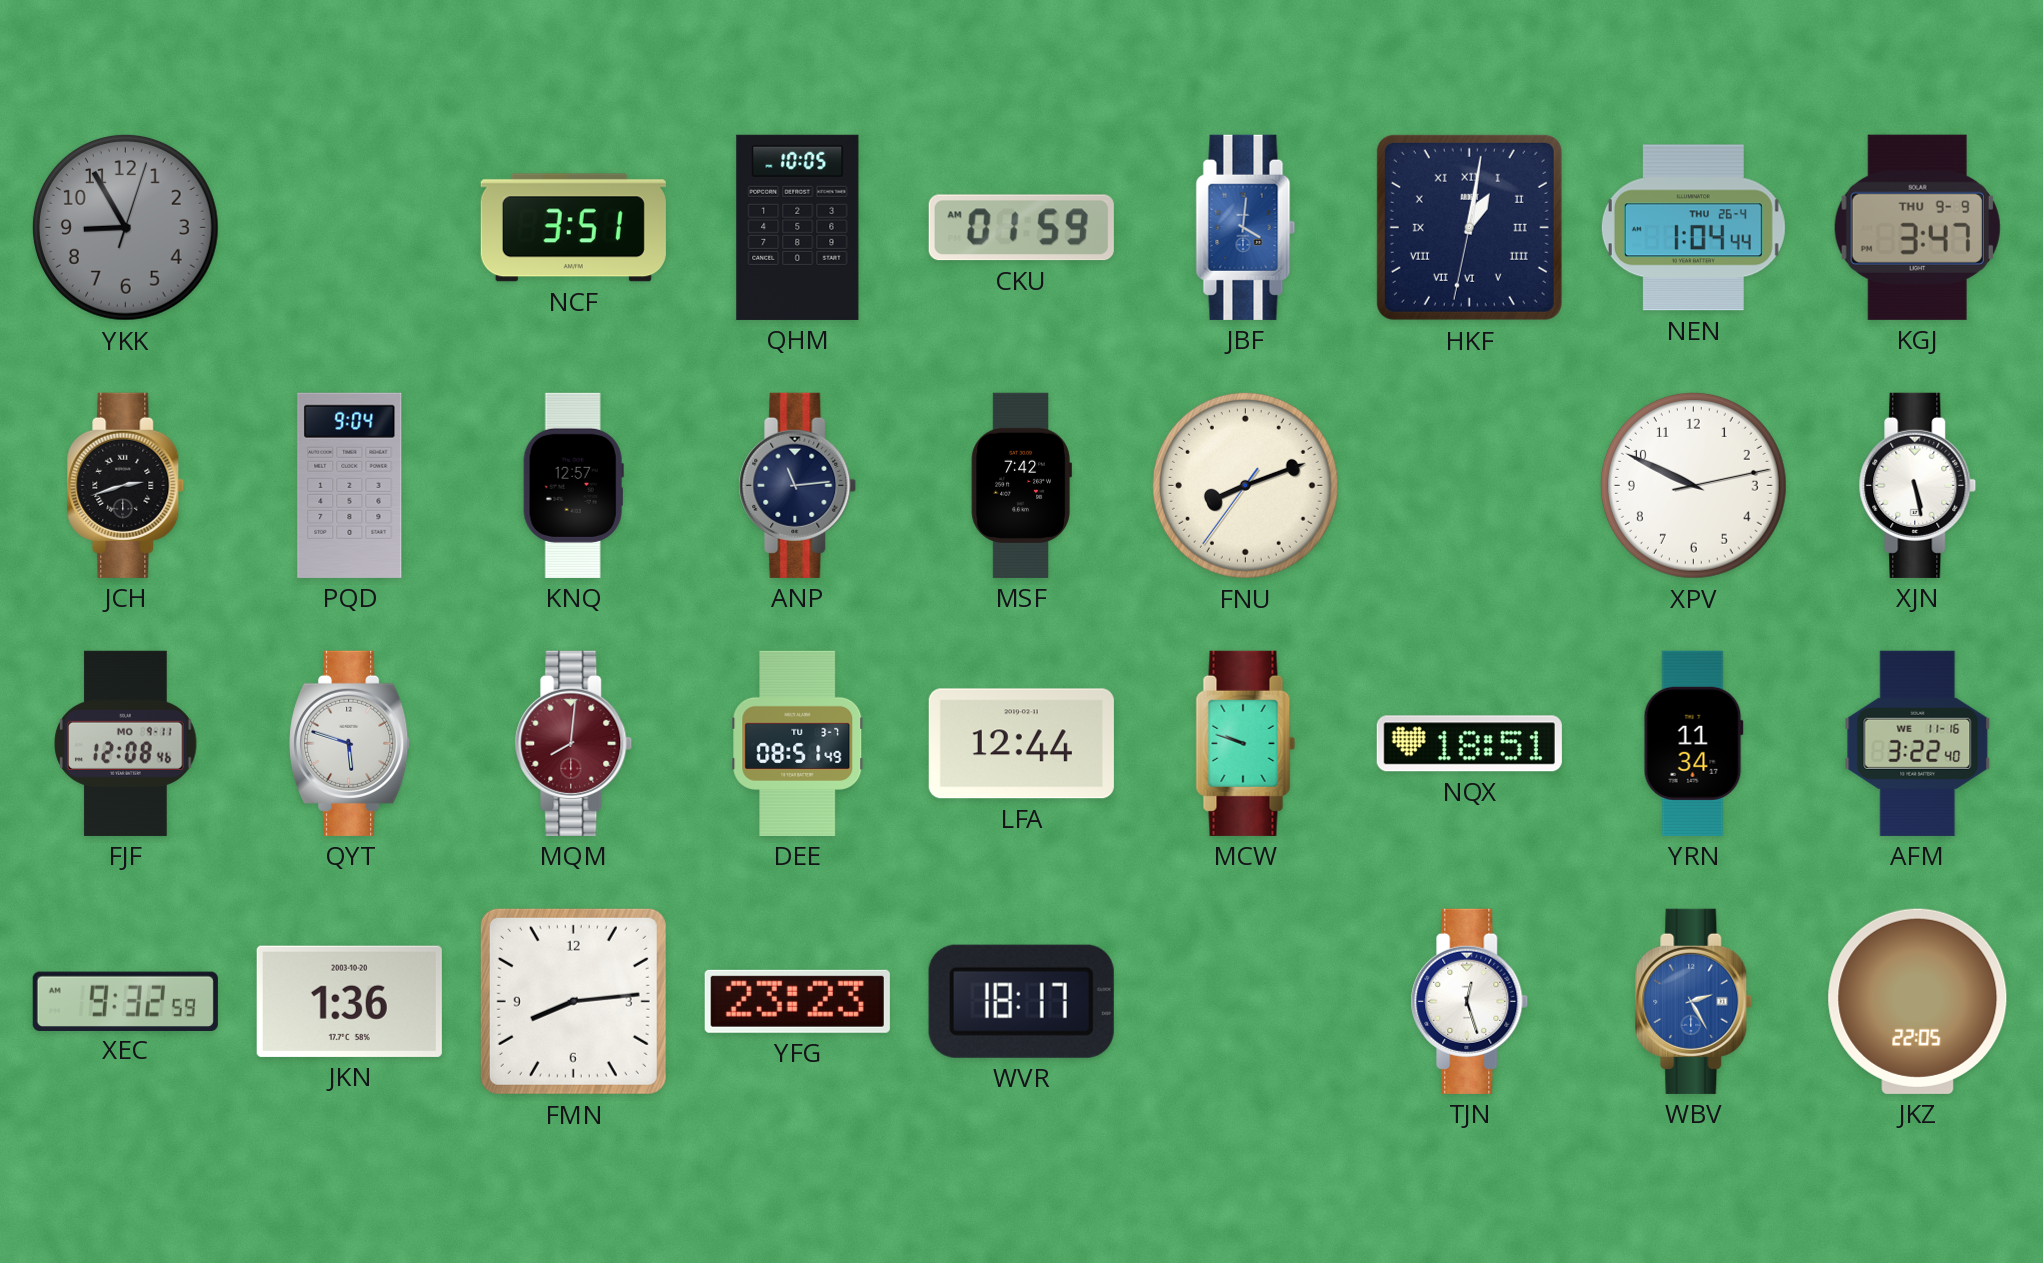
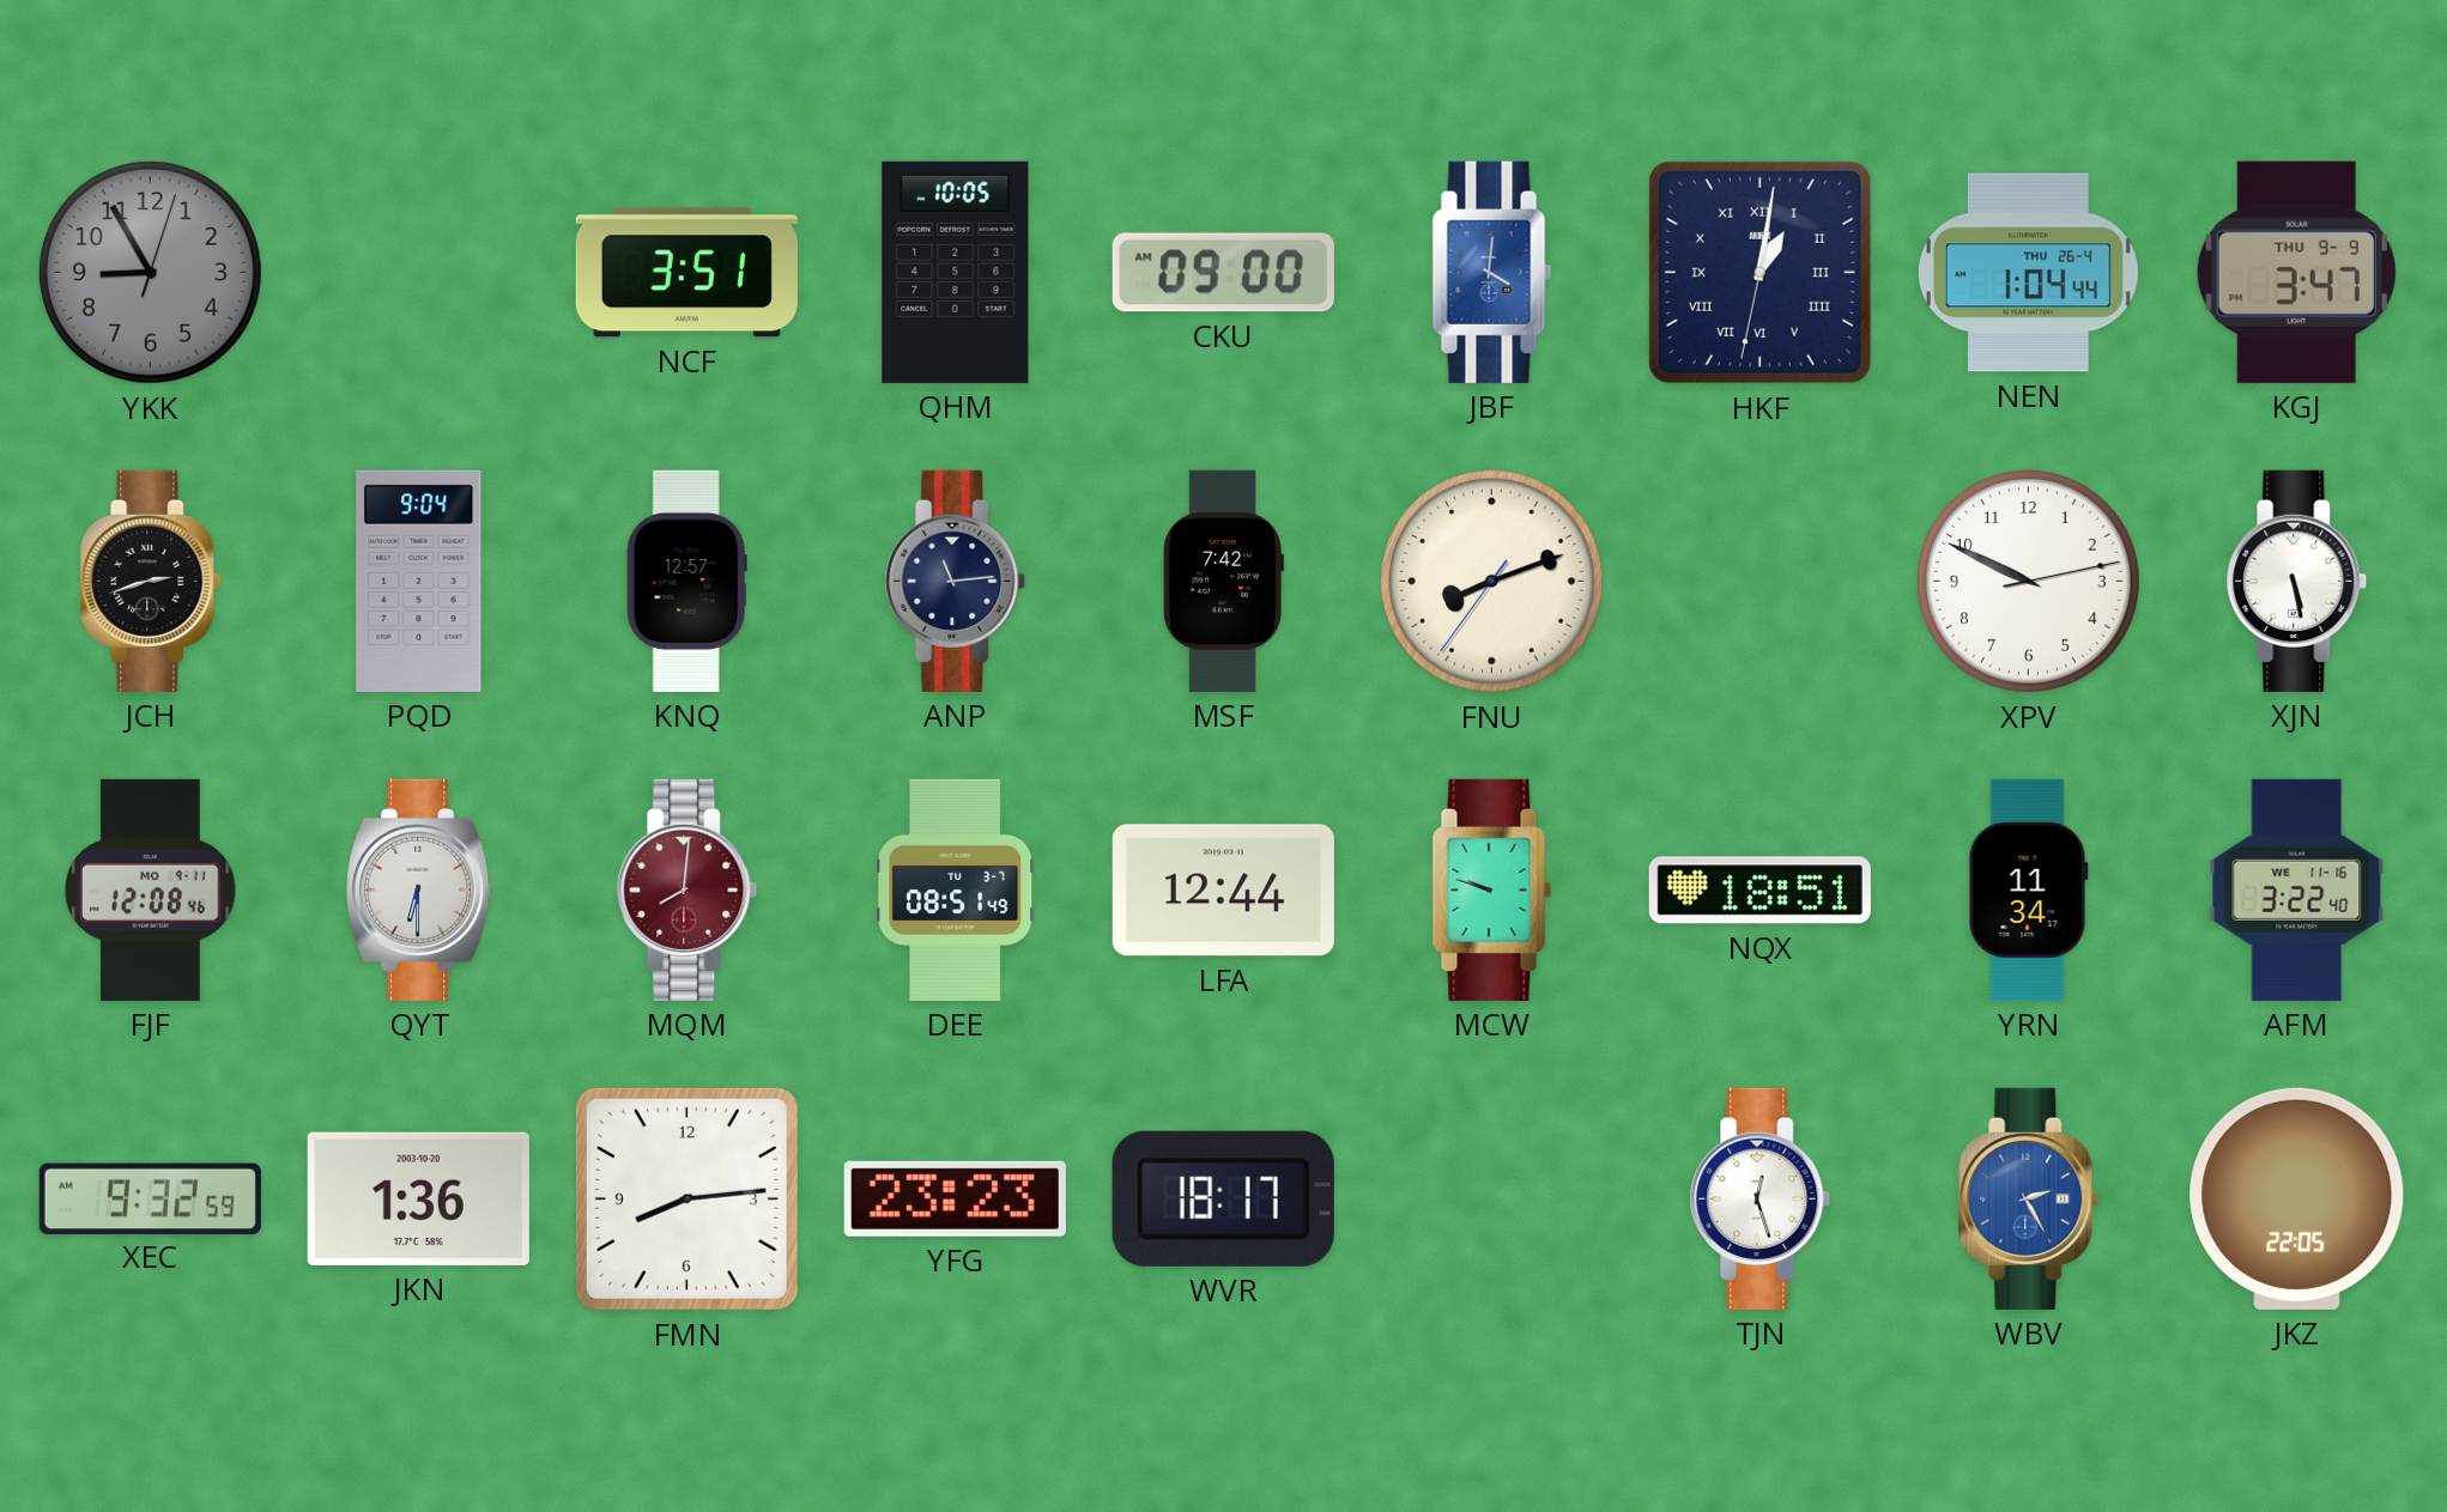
CKU: 01:59 -> 09:00
QYT: 5:48 -> 6:30
